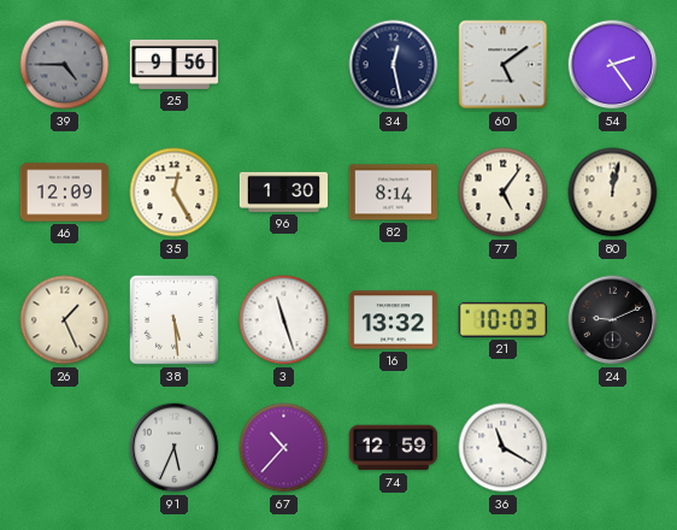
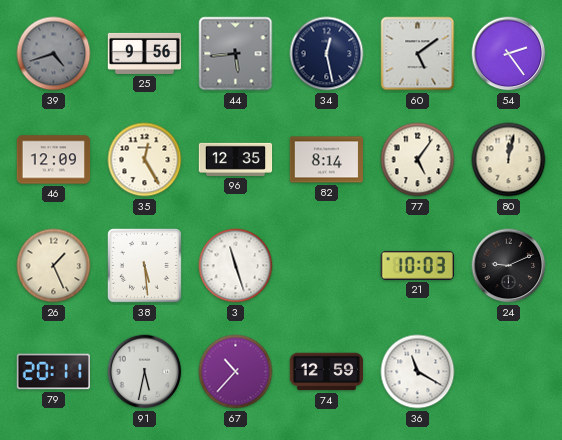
39: 4:45 -> 4:42
44: none -> 5:44
96: 1:30 -> 12:35
16: 13:32 -> none
79: none -> 20:11
91: 5:34 -> 5:32
